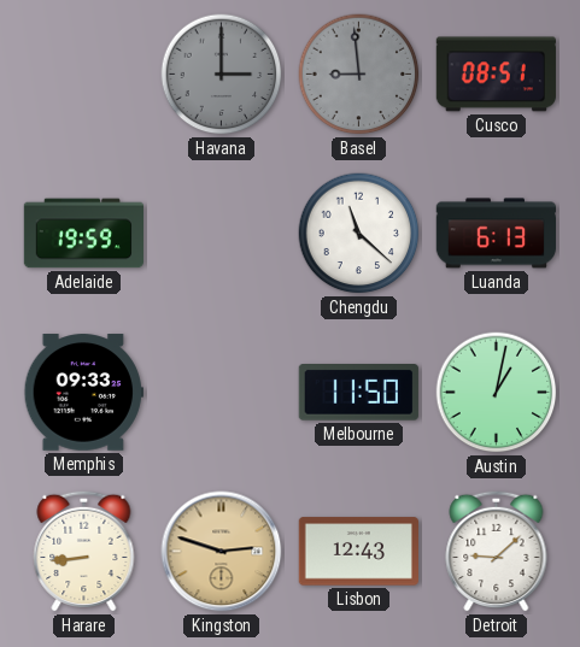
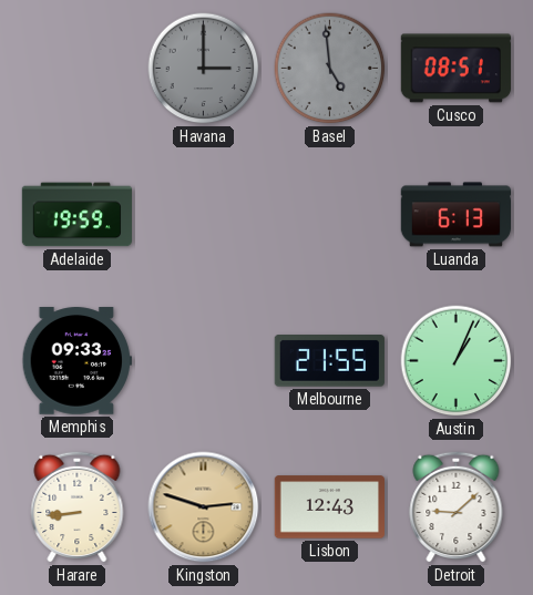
Basel: 8:59 -> 4:59
Chengdu: 11:22 -> none
Melbourne: 11:50 -> 21:55
Austin: 1:02 -> 1:04
